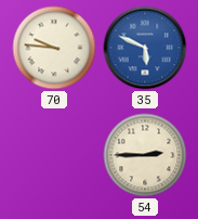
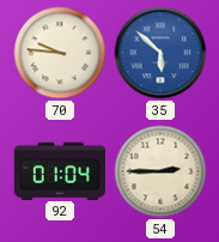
35: 5:49 -> 5:52
92: none -> 01:04
